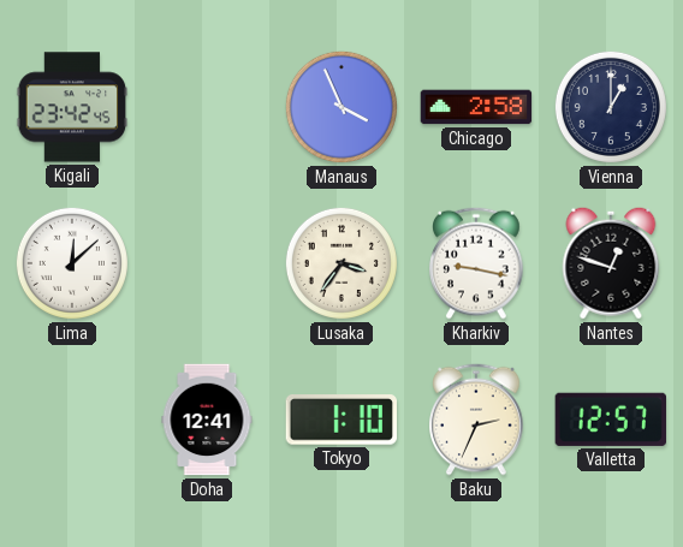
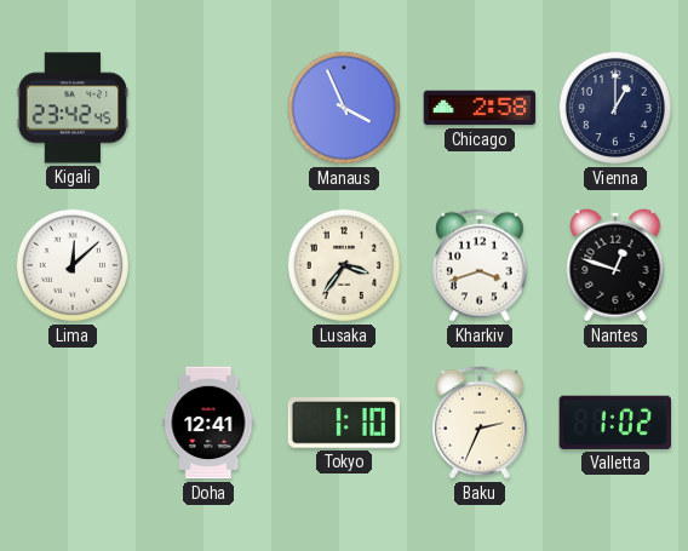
Kharkiv: 9:17 -> 3:42
Valletta: 12:57 -> 1:02
